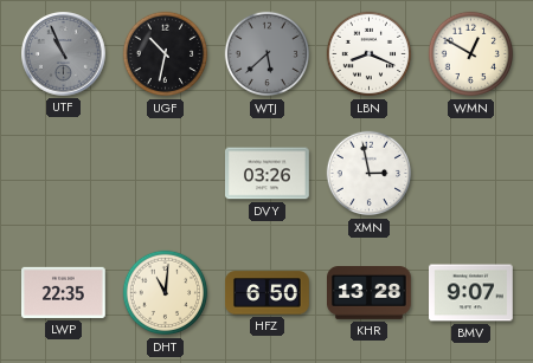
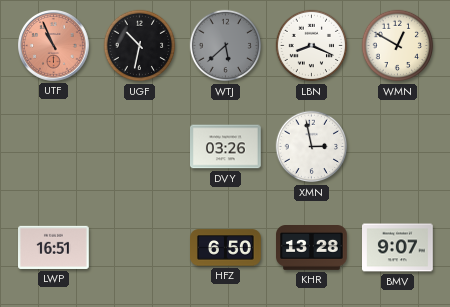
UTF dial: grey -> salmon
LWP: 22:35 -> 16:51
DHT: 11:01 -> none
